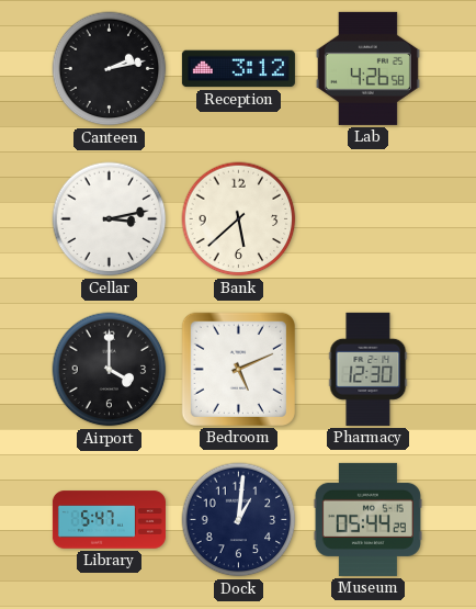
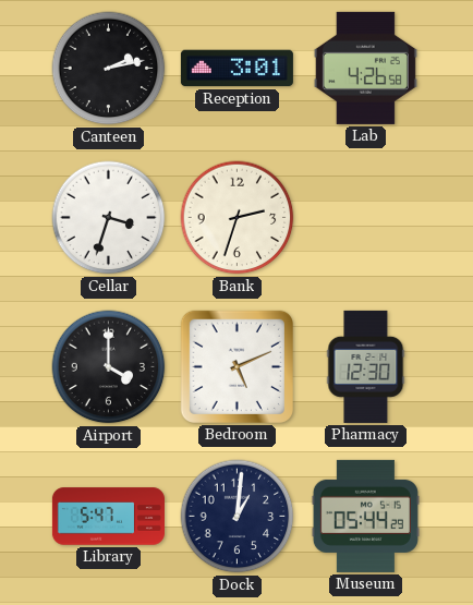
Reception: 3:12 -> 3:01
Cellar: 3:13 -> 3:33
Bank: 5:38 -> 2:33
